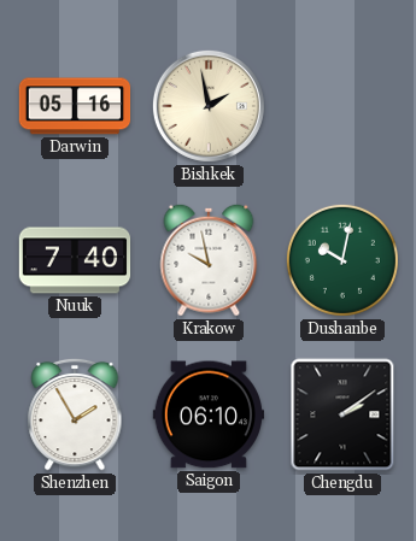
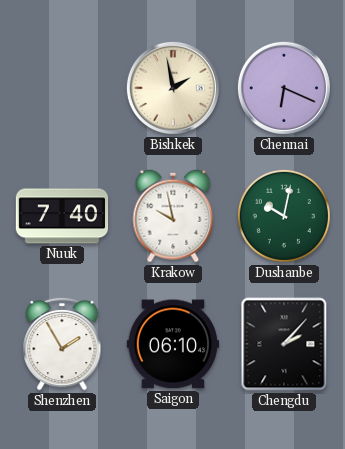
Darwin: 05:16 -> none
Chennai: none -> 6:19
Chengdu: 2:09 -> 2:07
